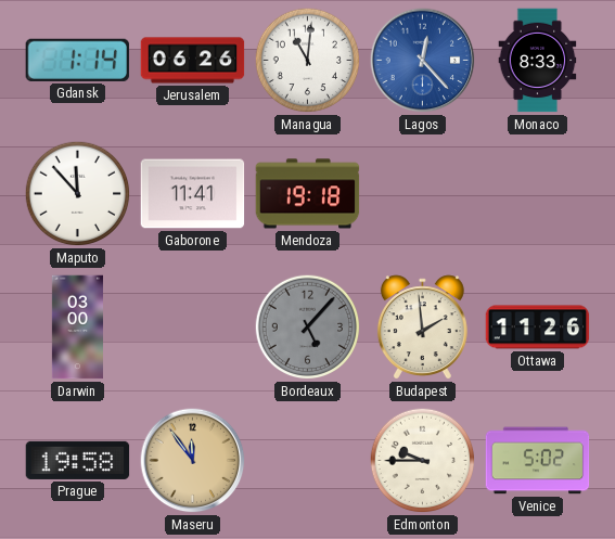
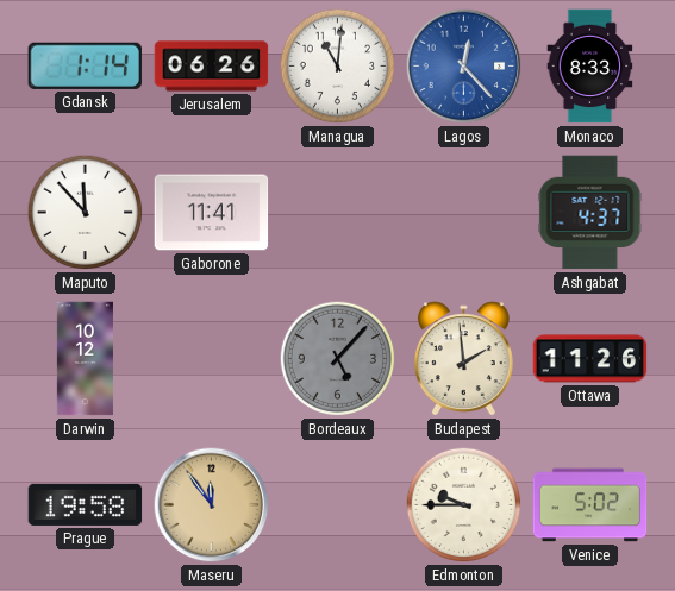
Mendoza: 19:18 -> none
Ashgabat: none -> 4:37
Darwin: 03:00 -> 10:12
